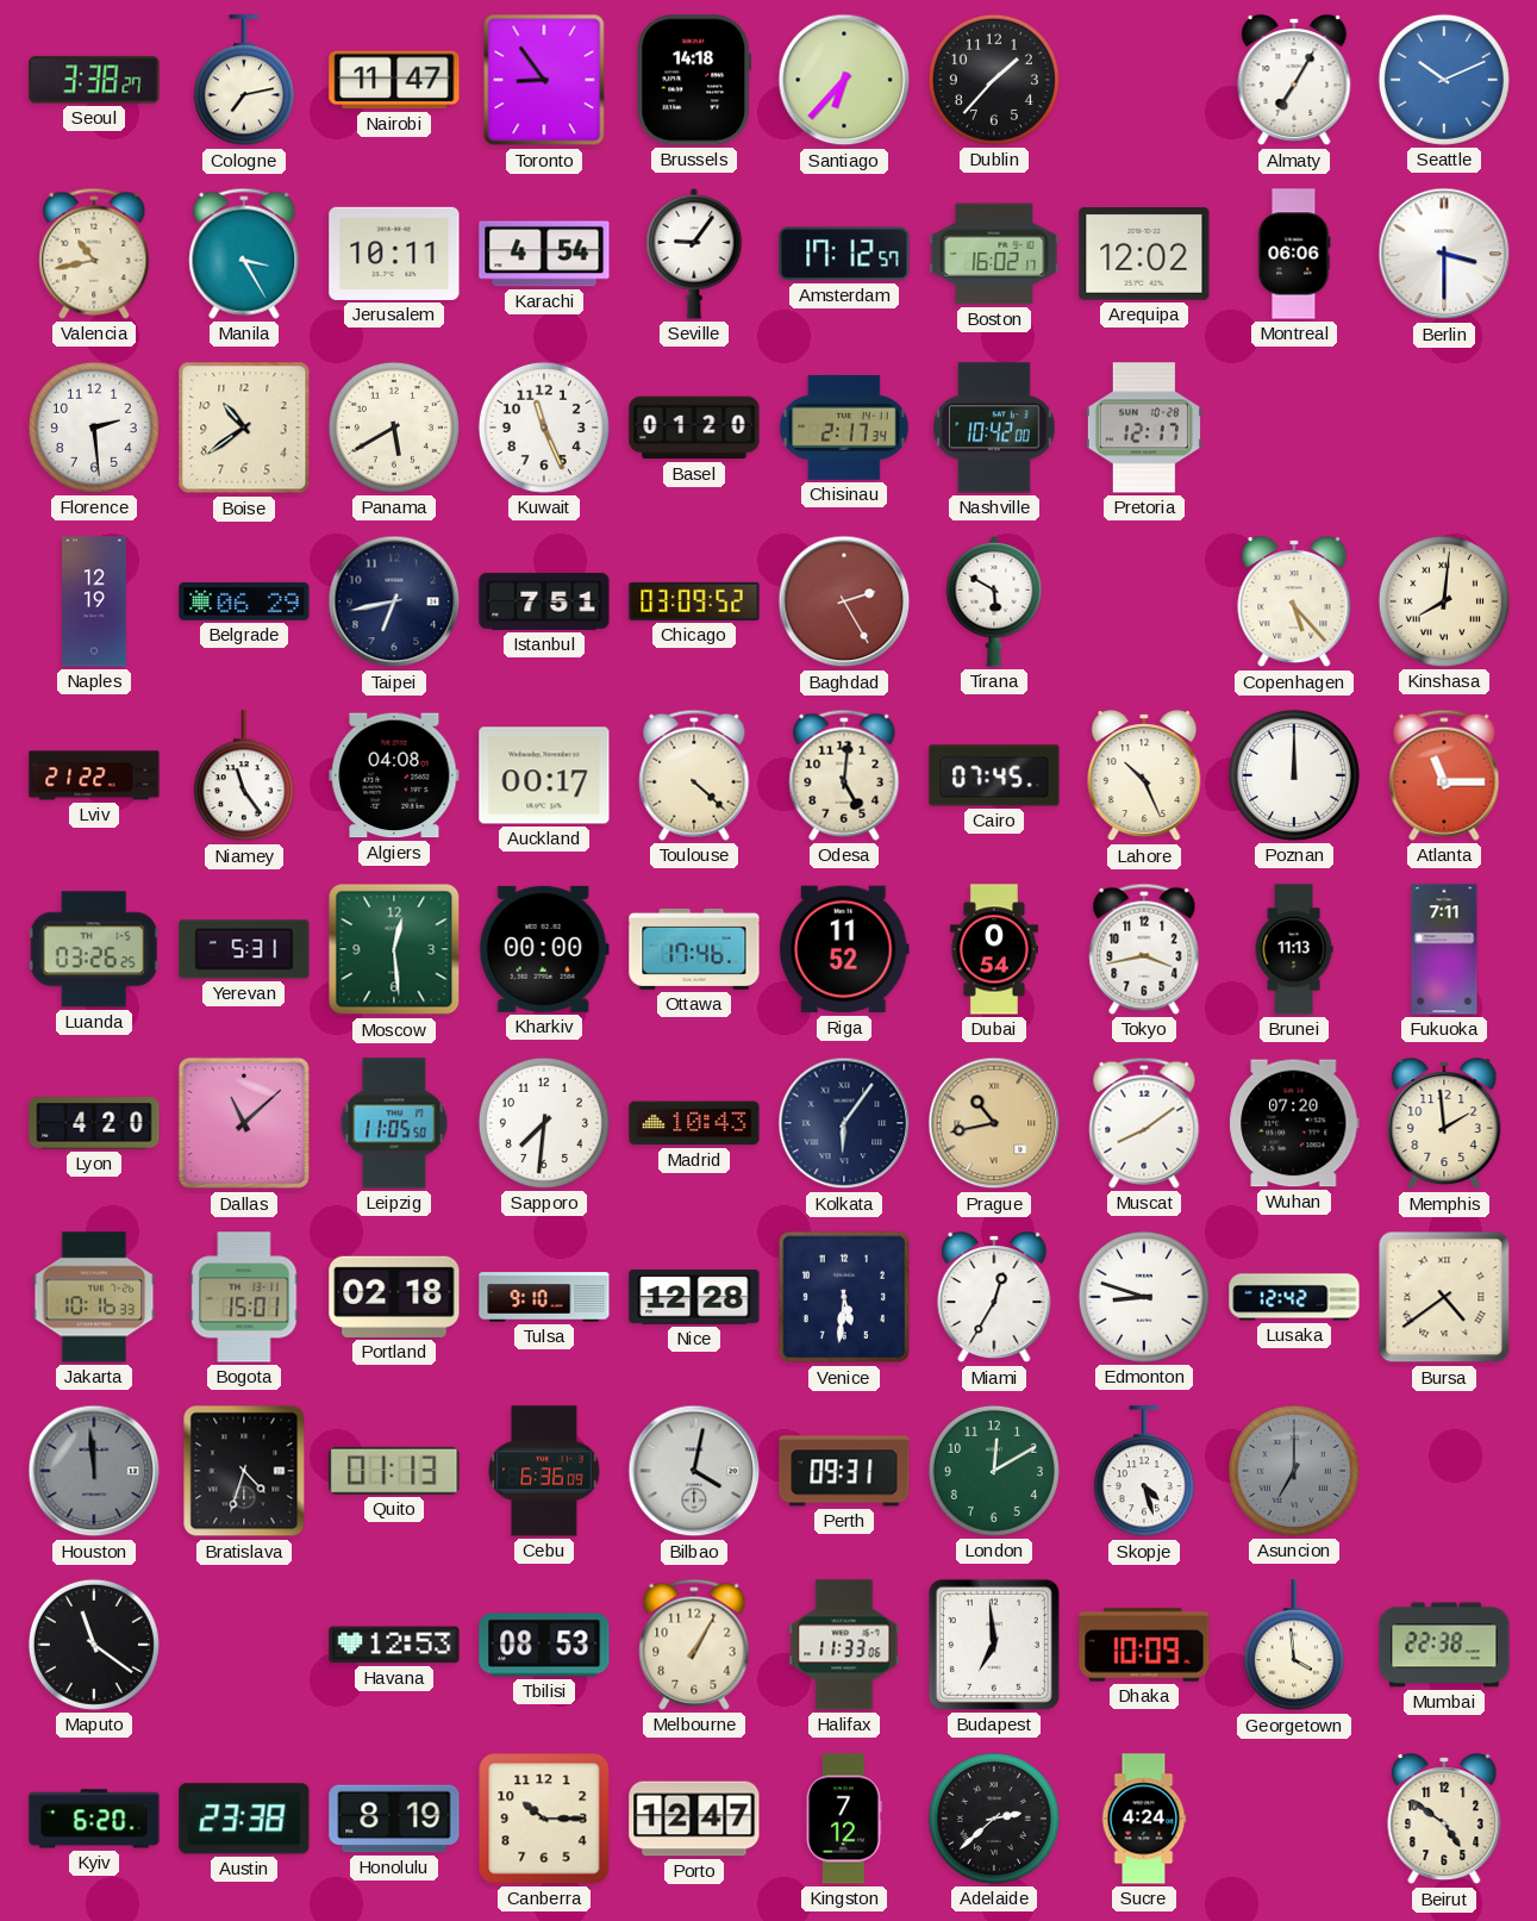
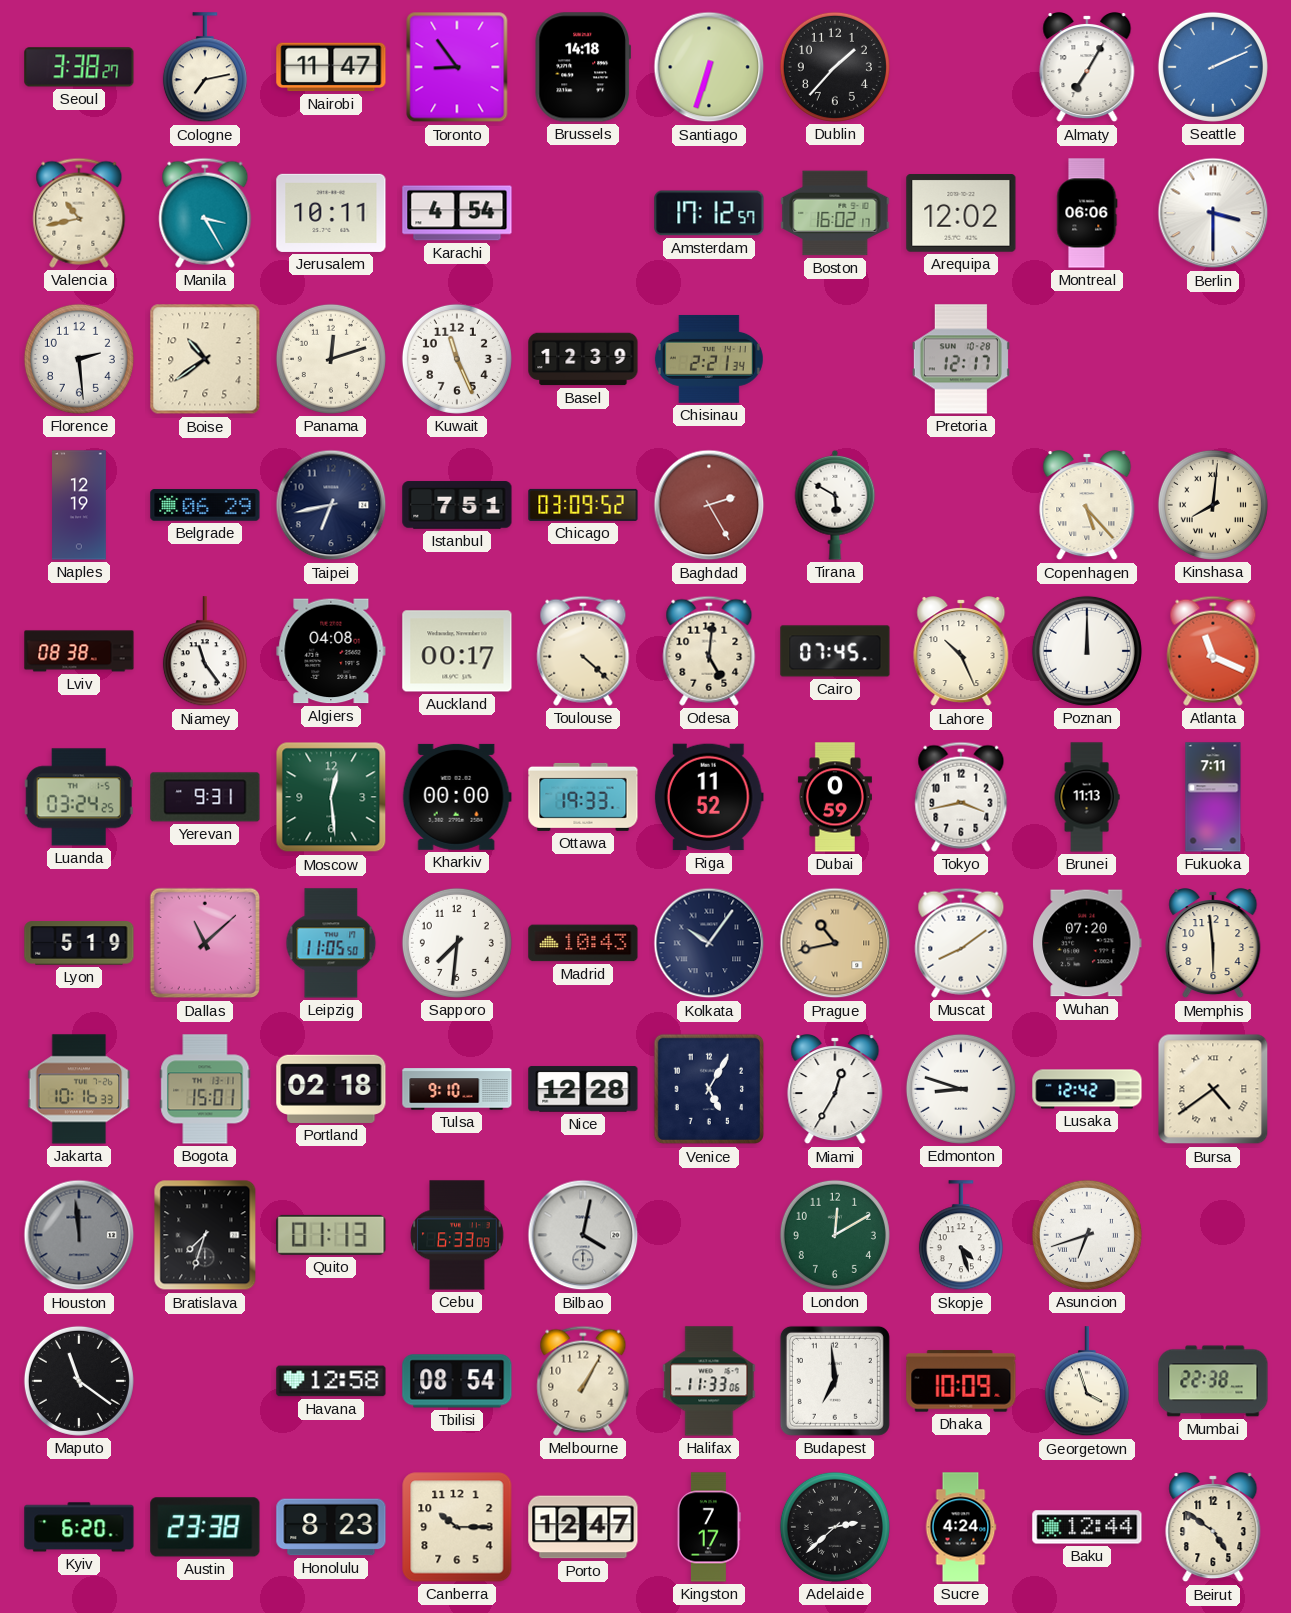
Santiago: 6:37 -> 6:33
Seattle: 10:11 -> 2:11
Seville: 9:06 -> none
Panama: 5:40 -> 12:12
Basel: 01:20 -> 12:39
Chisinau: 2:17 -> 2:21
Nashville: 10:42 -> none
Lviv: 21:22 -> 08:38
Atlanta: 11:15 -> 11:19
Luanda: 03:26 -> 03:24
Yerevan: 5:31 -> 9:31
Ottawa: 17:46 -> 19:33
Dubai: 0:54 -> 0:59
Lyon: 4:20 -> 5:19
Kolkata: 6:06 -> 10:06
Memphis: 1:59 -> 5:59
Venice: 5:31 -> 5:05
Bratislava: 4:33 -> 7:33
Cebu: 6:36 -> 6:33
Perth: 09:31 -> none
Asuncion: 7:00 -> 6:42
Asuncion dial: grey -> white
Havana: 12:53 -> 12:58
Tbilisi: 08:53 -> 08:54
Georgetown: 3:59 -> 3:57
Honolulu: 8:19 -> 8:23
Kingston: 7:12 -> 7:17
Baku: none -> 12:44
